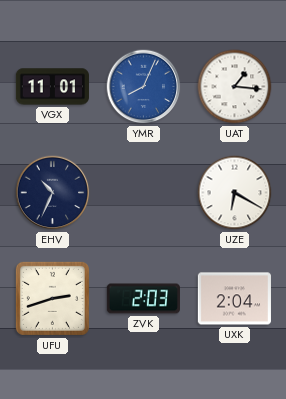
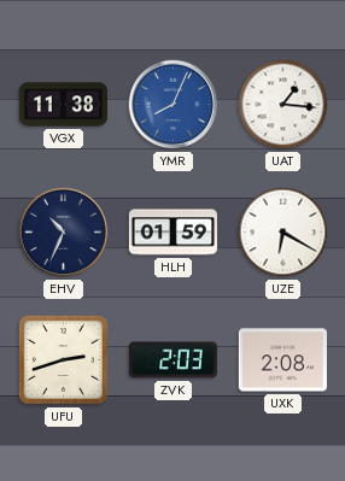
VGX: 11:01 -> 11:38
HLH: none -> 01:59
UXK: 2:04 -> 2:08
